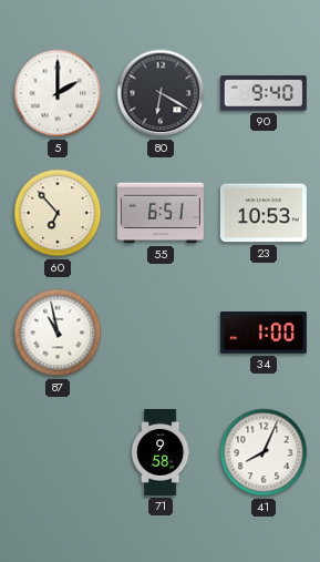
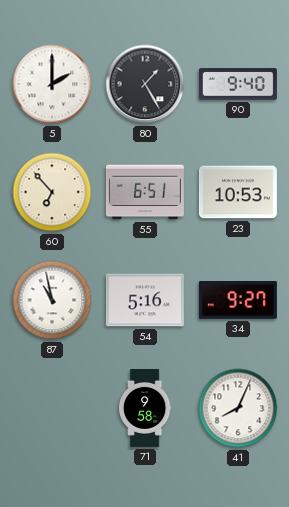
80: 6:20 -> 1:25
54: none -> 5:16
34: 1:00 -> 9:27
